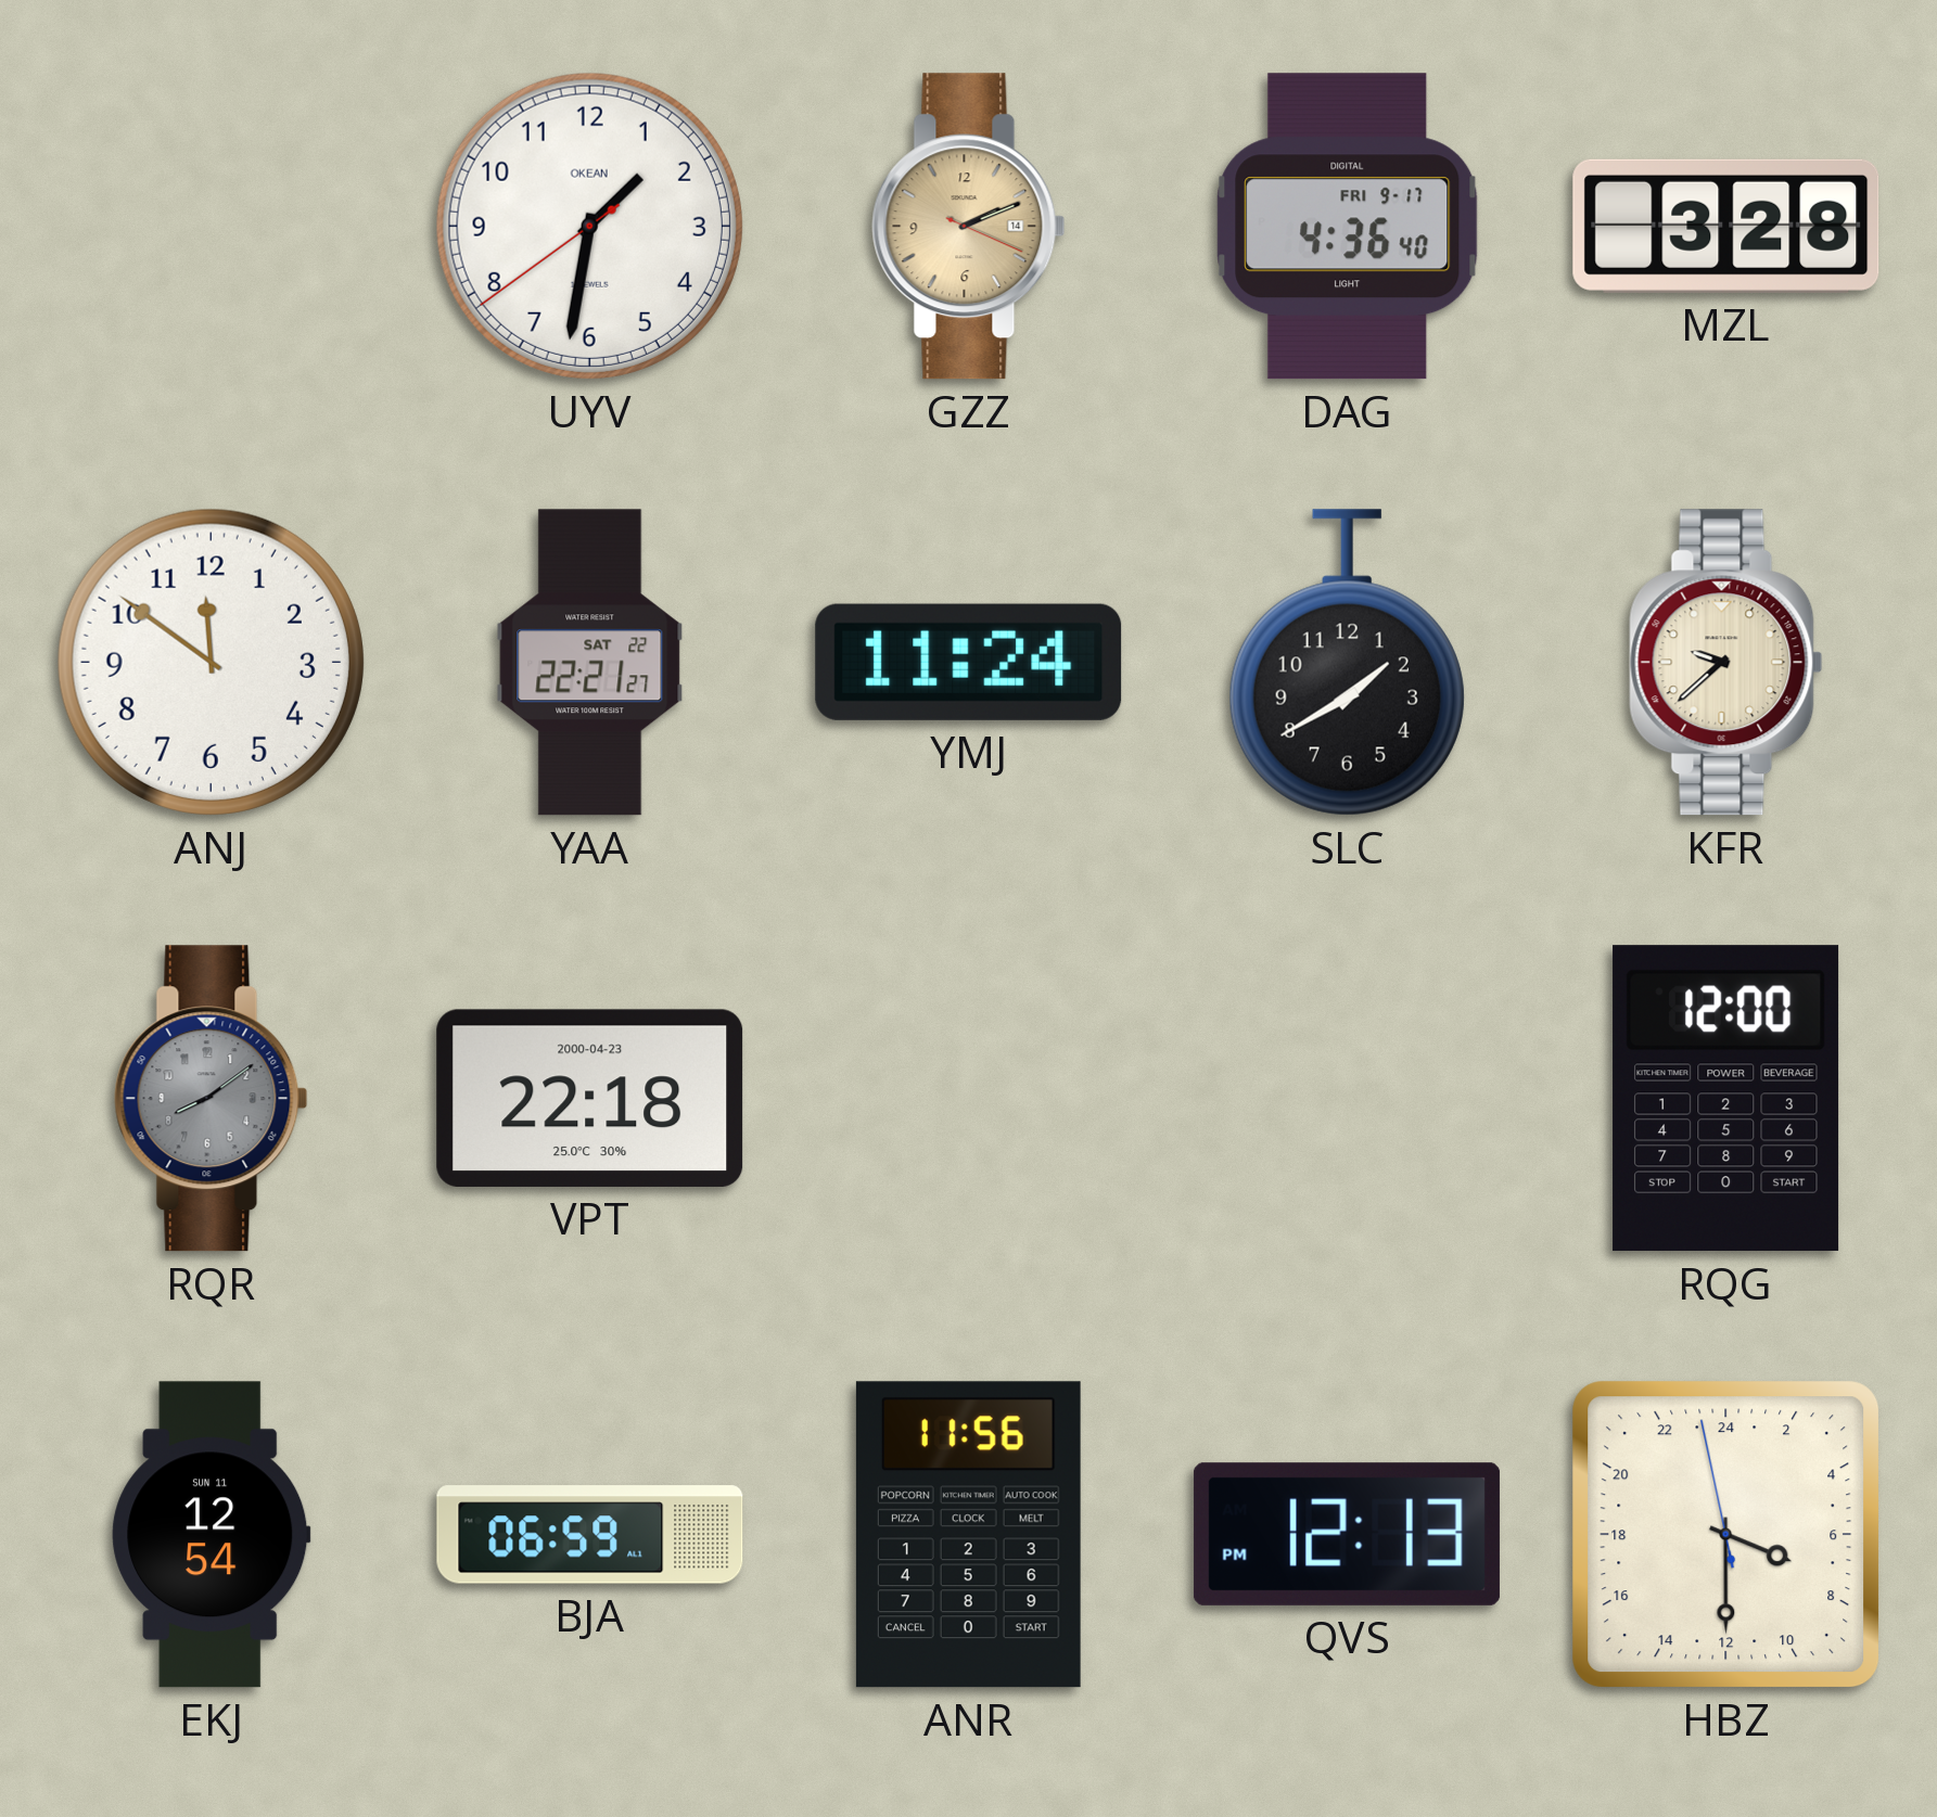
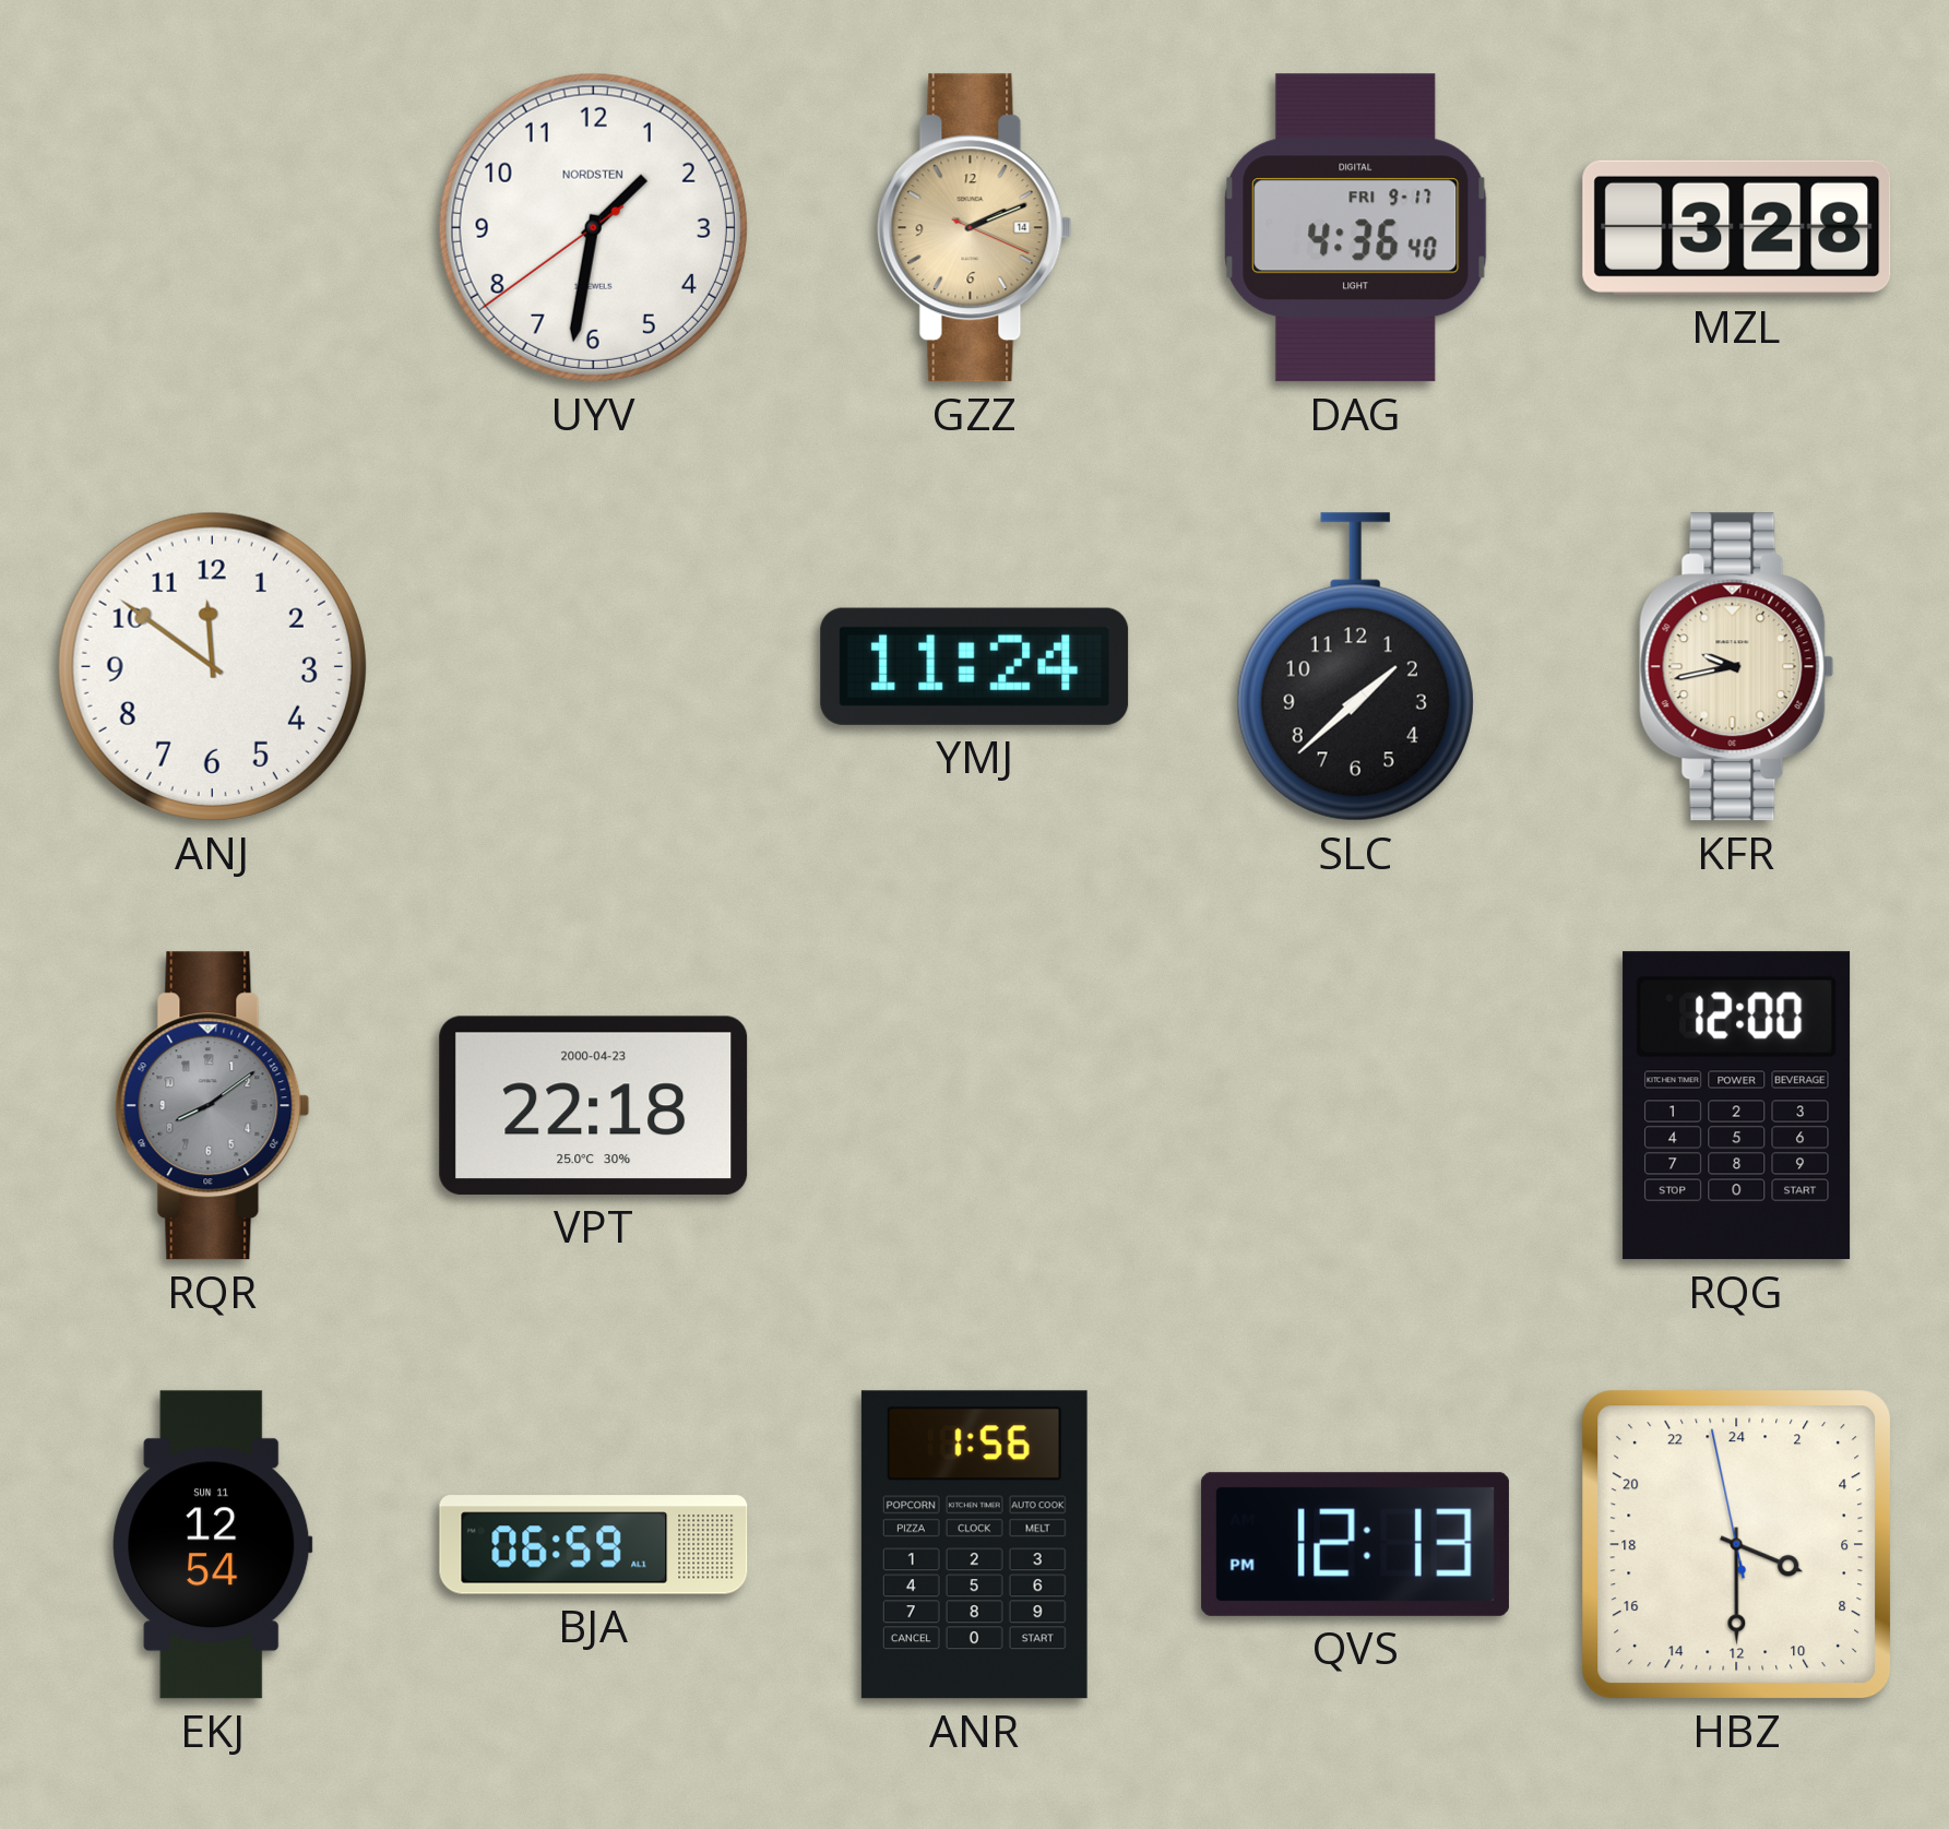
UYV brand: OKEAN -> NORDSTEN
YAA: 22:21 -> none
SLC: 1:40 -> 1:38
KFR: 9:38 -> 9:43
ANR: 11:56 -> 1:56
